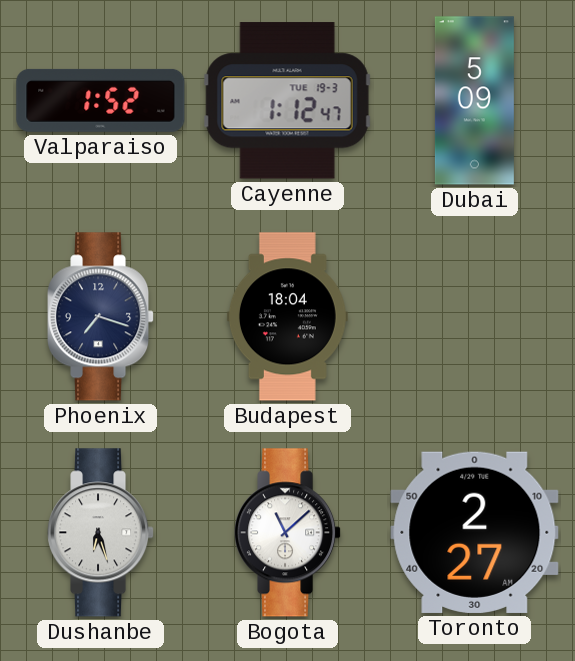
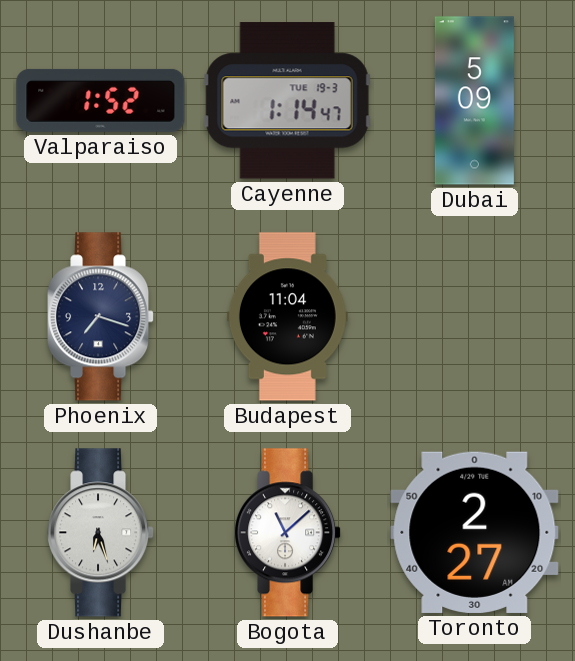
Cayenne: 1:12 -> 1:14
Budapest: 18:04 -> 11:04
